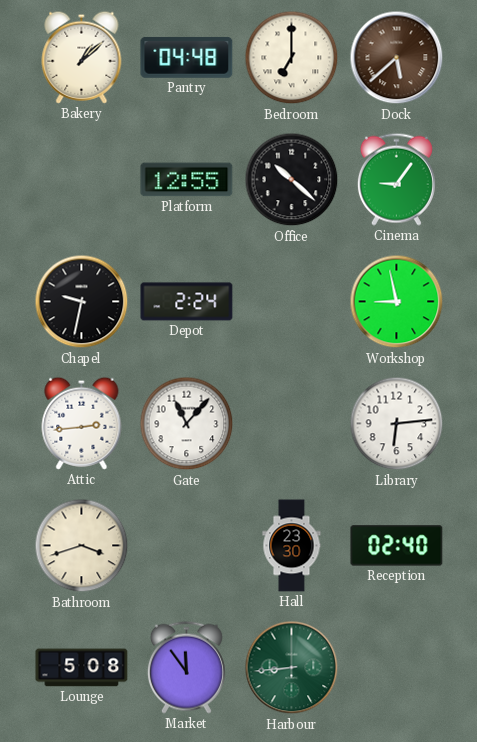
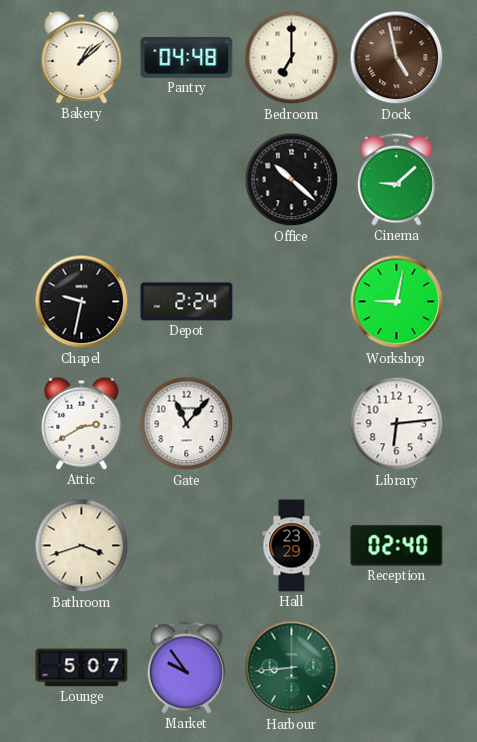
Dock: 5:38 -> 4:58
Platform: 12:55 -> none
Cinema: 9:06 -> 9:08
Workshop: 8:58 -> 9:02
Attic: 2:44 -> 2:40
Hall: 23:30 -> 23:29
Lounge: 5:08 -> 5:07
Market: 11:54 -> 9:54
